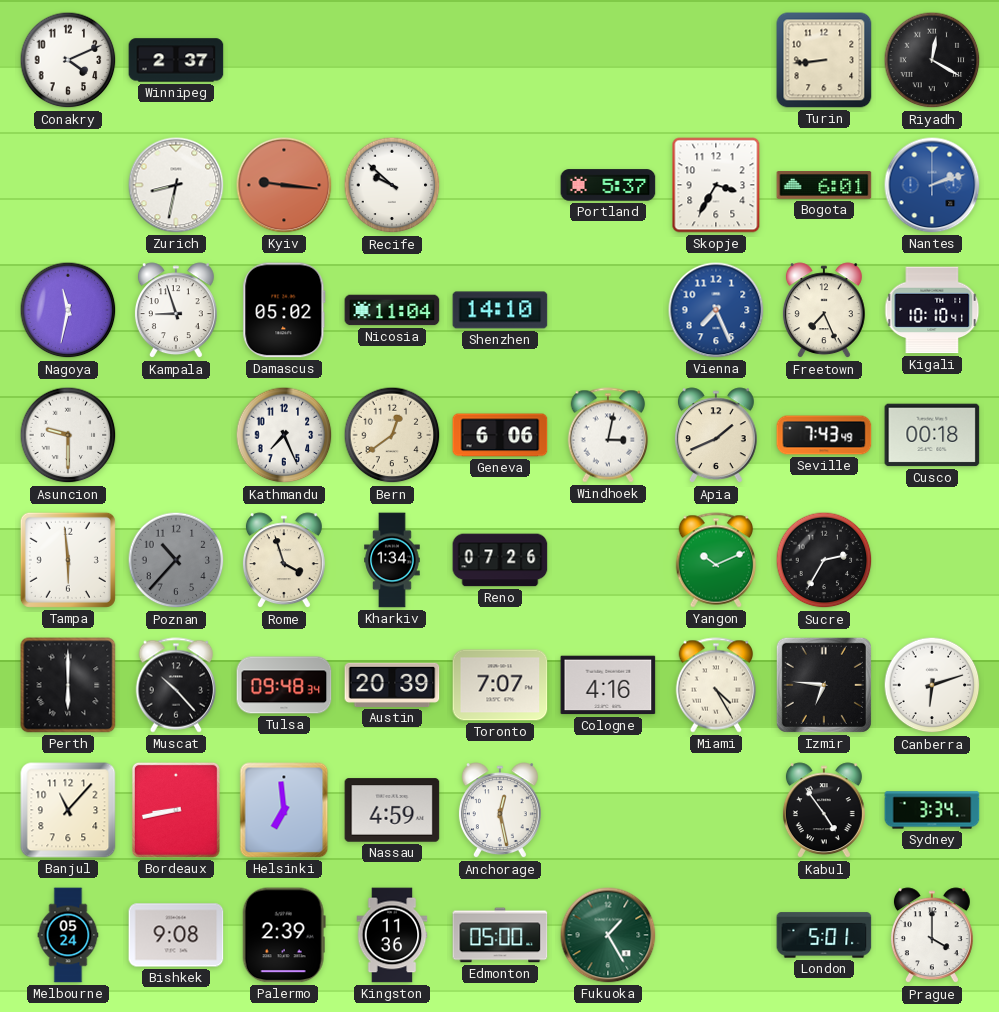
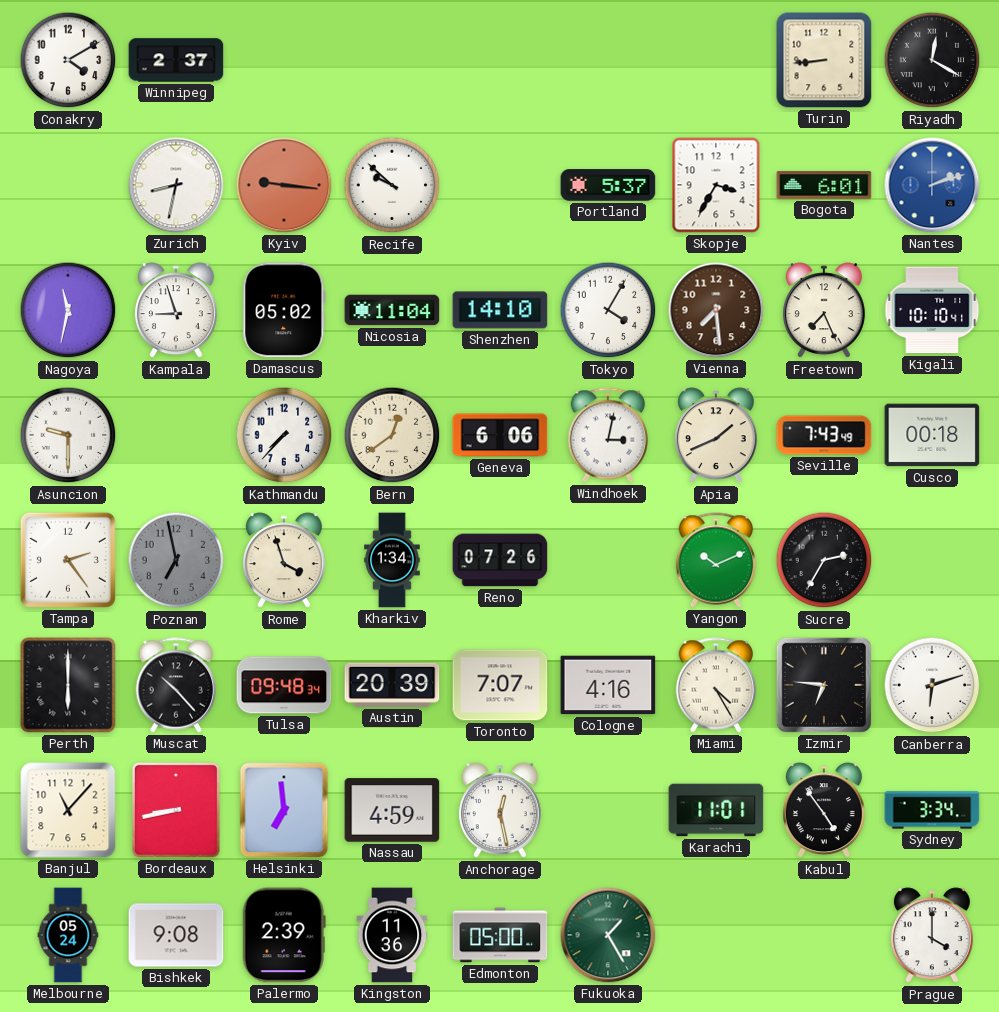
Conakry: 4:11 -> 4:10
Tokyo: none -> 4:05
Vienna: 7:26 -> 7:29
Vienna dial: blue -> brown
Kathmandu: 7:26 -> 7:37
Tampa: 5:59 -> 2:24
Poznan: 10:37 -> 6:58
Karachi: none -> 11:01
London: 5:01 -> none
